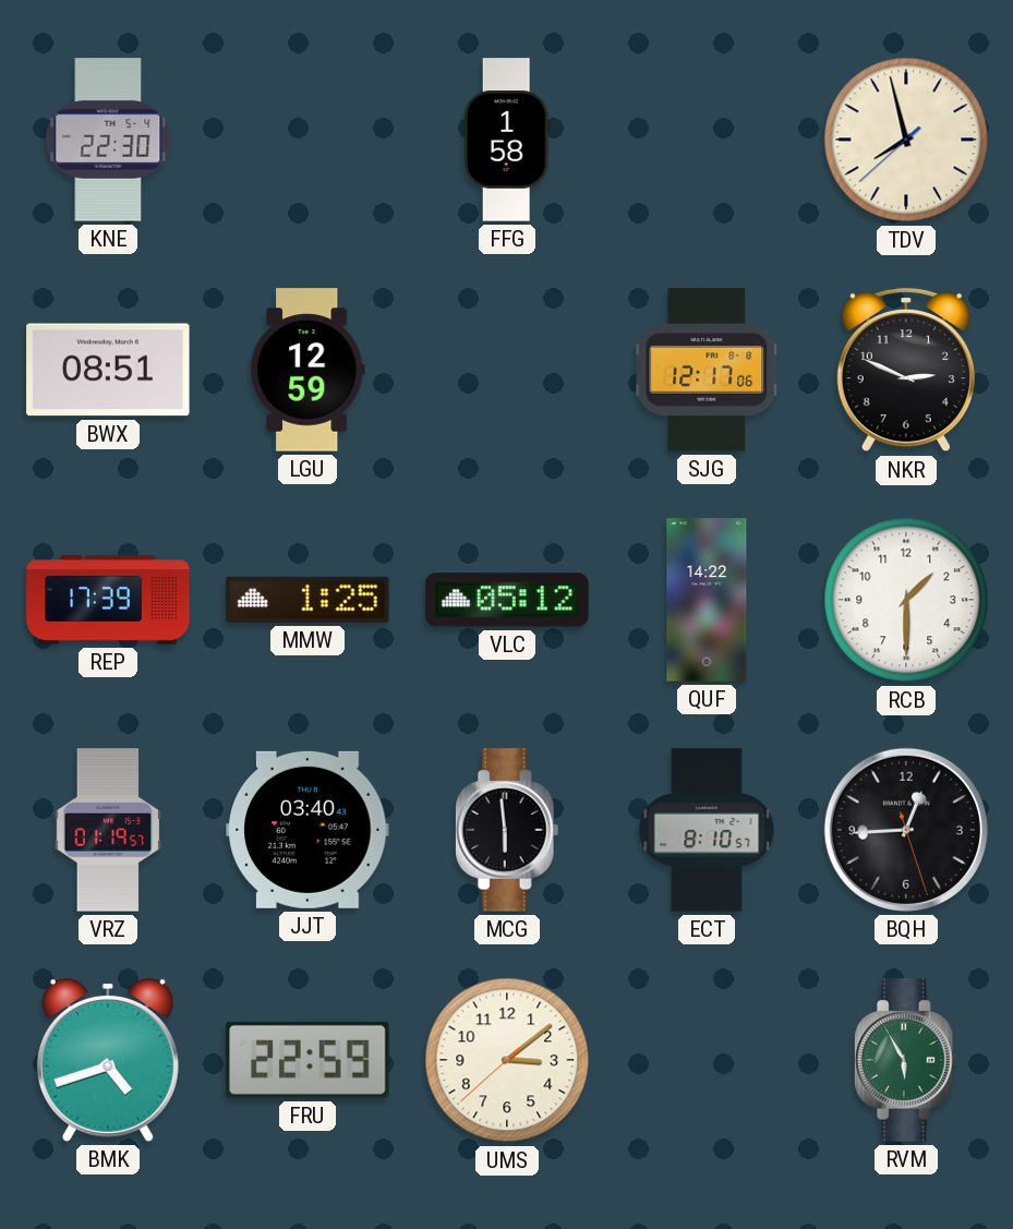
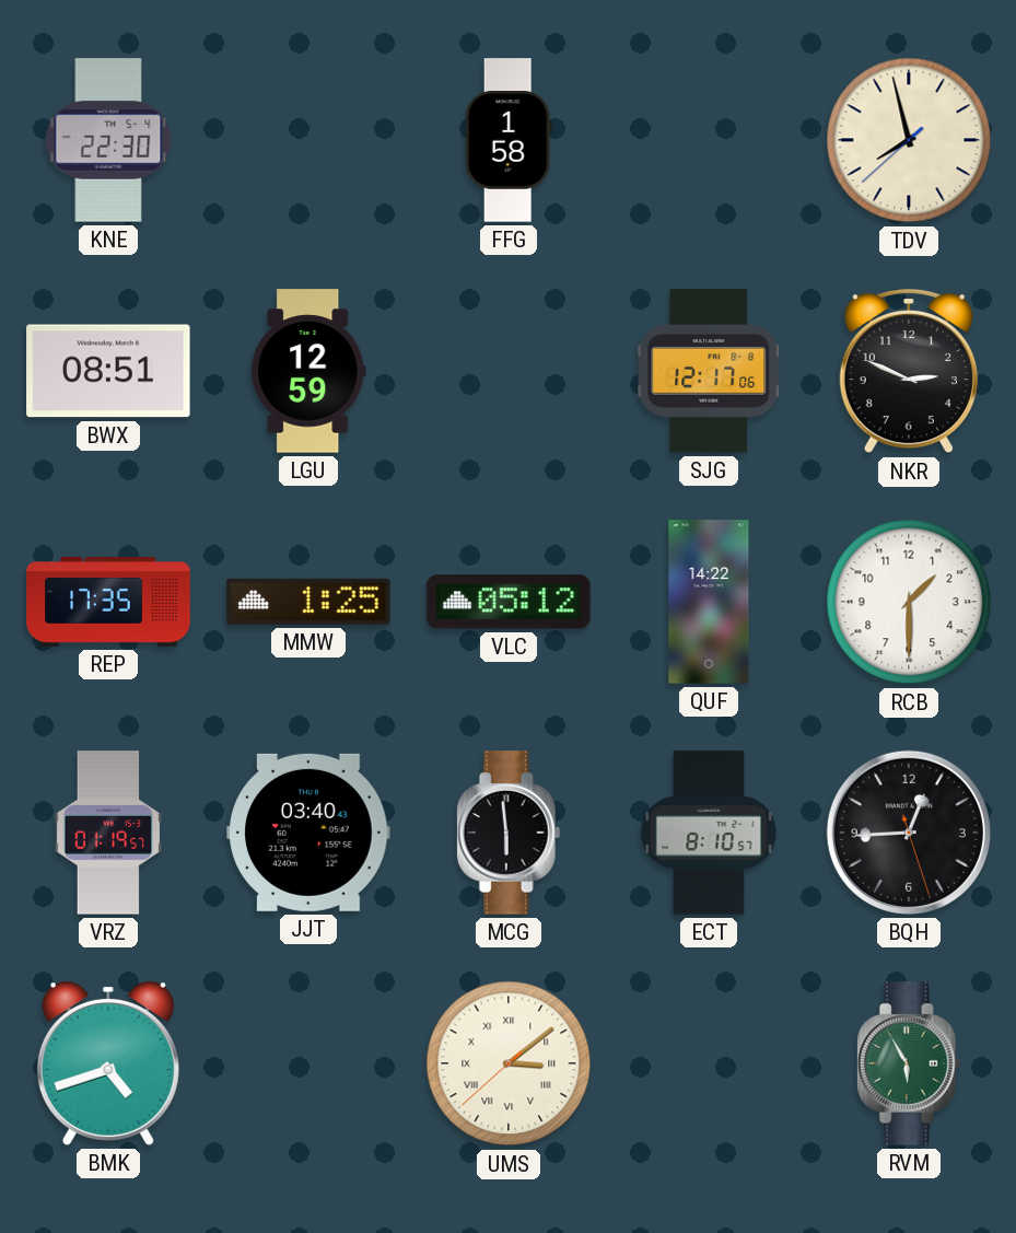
REP: 17:39 -> 17:35
FRU: 22:59 -> none
UMS numerals: Arabic -> Roman
